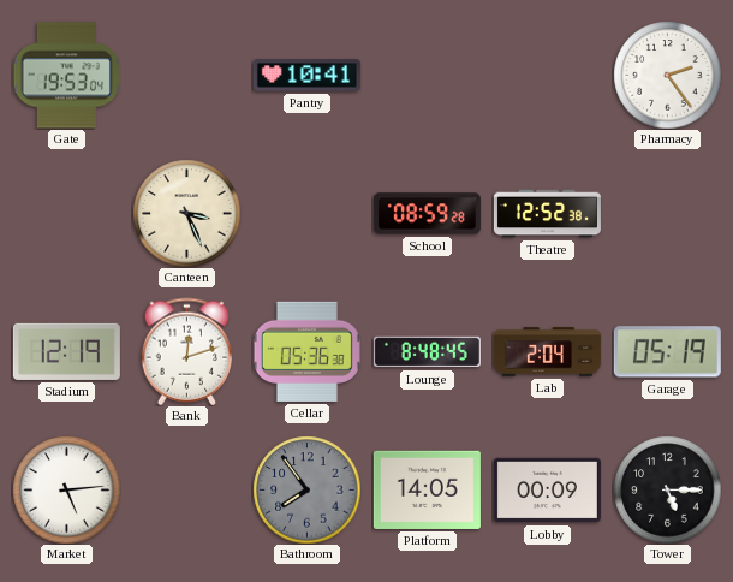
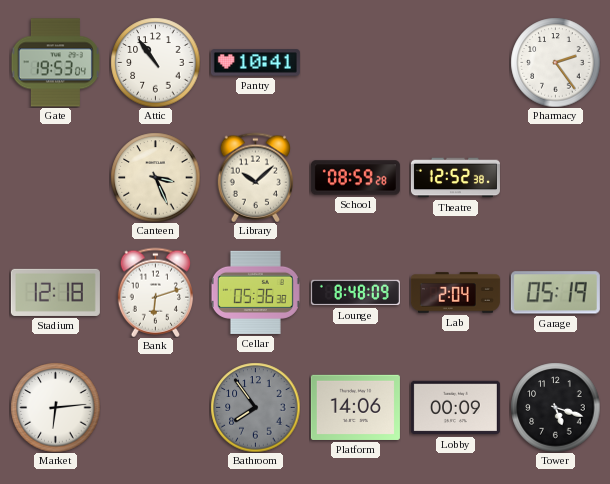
Attic: none -> 10:54
Library: none -> 10:08
Stadium: 12:19 -> 12:18
Bank: 12:12 -> 6:12
Lounge: 8:48:45 -> 8:48:09
Market: 5:14 -> 6:14
Platform: 14:05 -> 14:06
Tower: 5:15 -> 5:18
